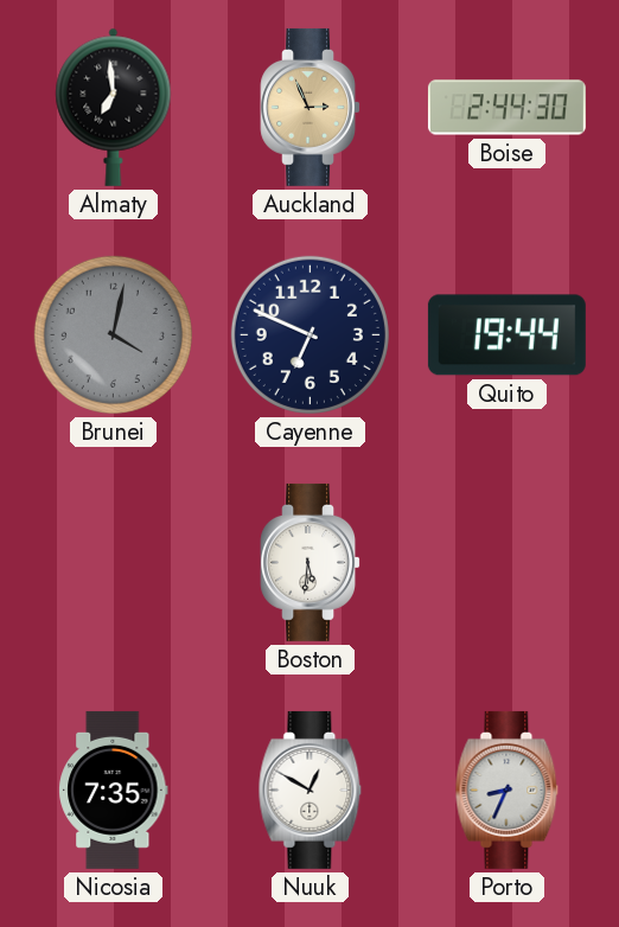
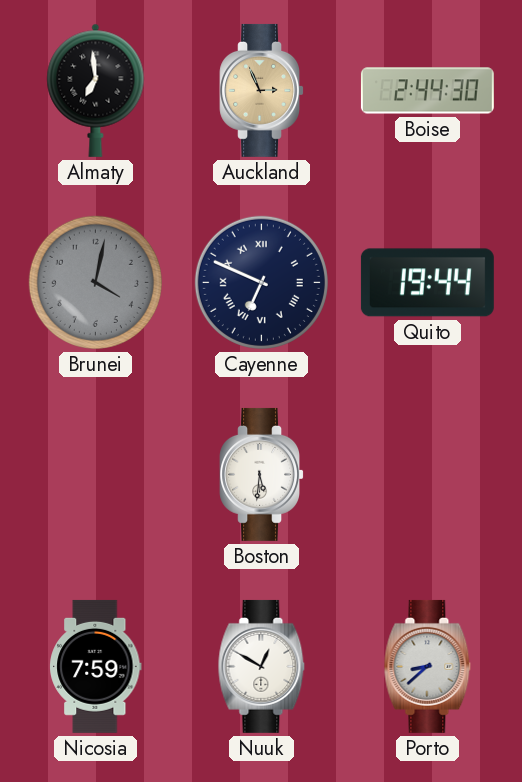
Cayenne numerals: Arabic -> Roman
Nicosia: 7:35 -> 7:59
Porto: 8:34 -> 8:38
